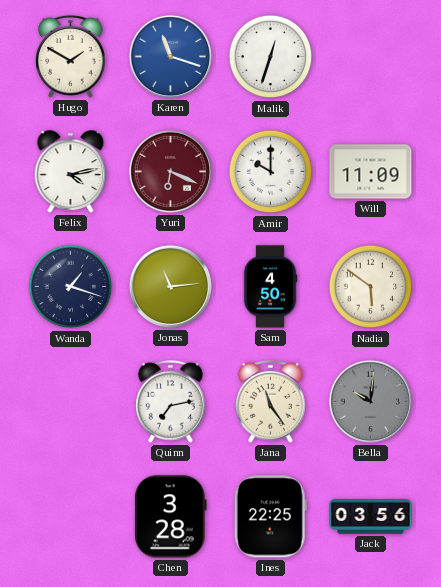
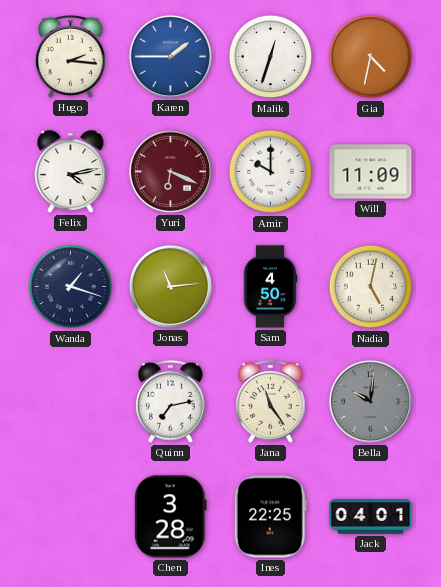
Hugo: 1:50 -> 2:16
Karen: 11:18 -> 1:45
Gia: none -> 4:32
Nadia: 5:51 -> 5:02
Jack: 03:56 -> 04:01
